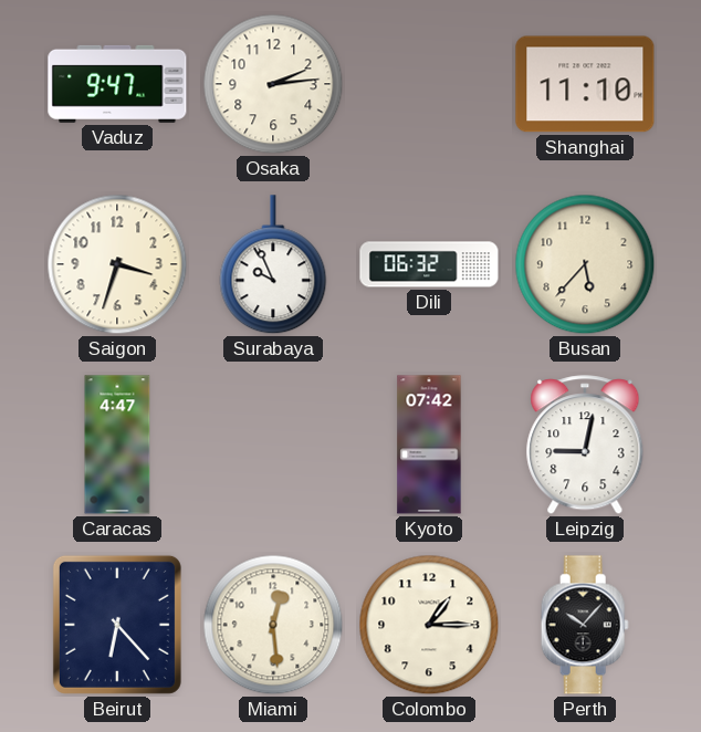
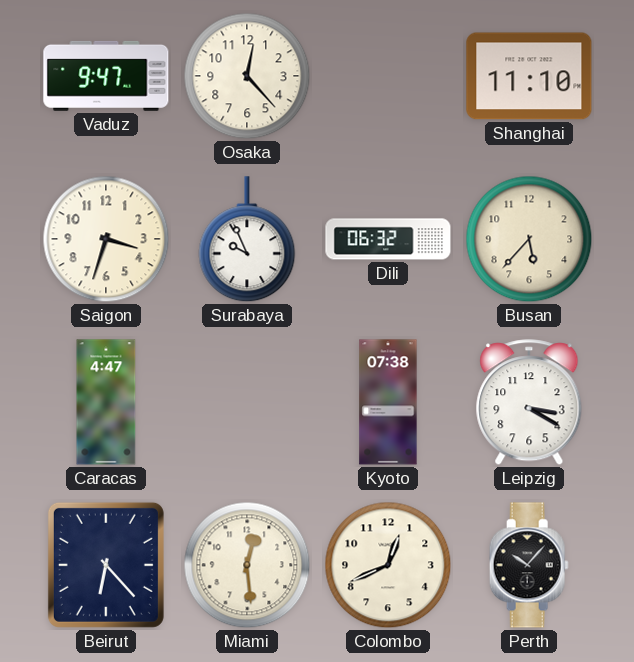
Osaka: 2:14 -> 12:23
Kyoto: 07:42 -> 07:38
Leipzig: 9:02 -> 3:20
Colombo: 1:15 -> 12:41
